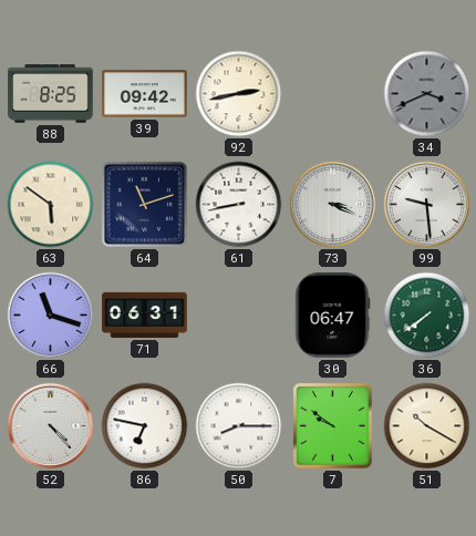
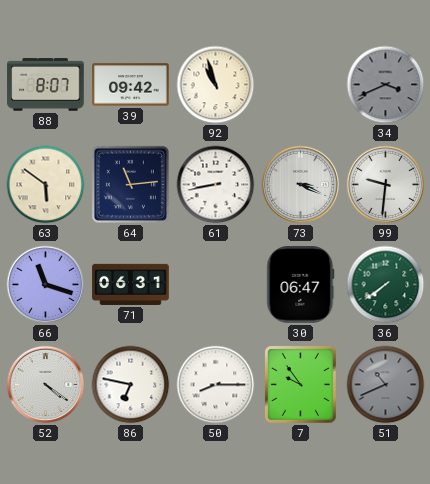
88: 8:25 -> 8:07
92: 2:43 -> 10:57
64: 11:12 -> 11:14
99: 9:29 -> 9:31
52: 4:23 -> 4:21
7: 9:51 -> 9:54
51: 10:20 -> 10:41
51 dial: cream -> grey
